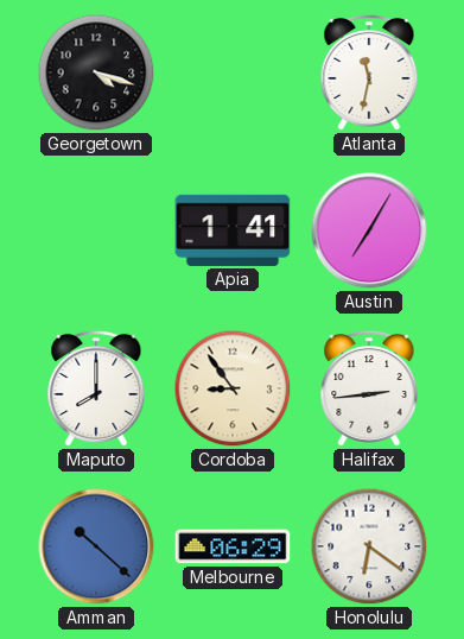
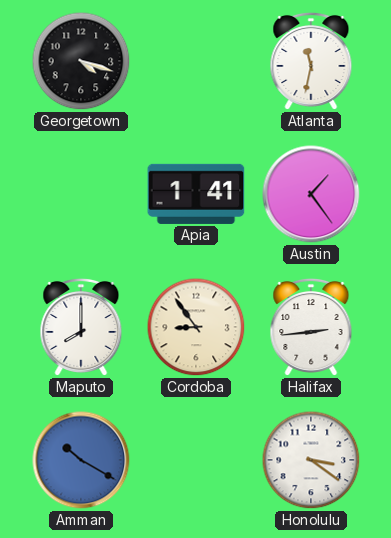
Austin: 7:05 -> 1:24
Amman: 10:22 -> 10:20
Melbourne: 06:29 -> none
Honolulu: 6:21 -> 3:21
